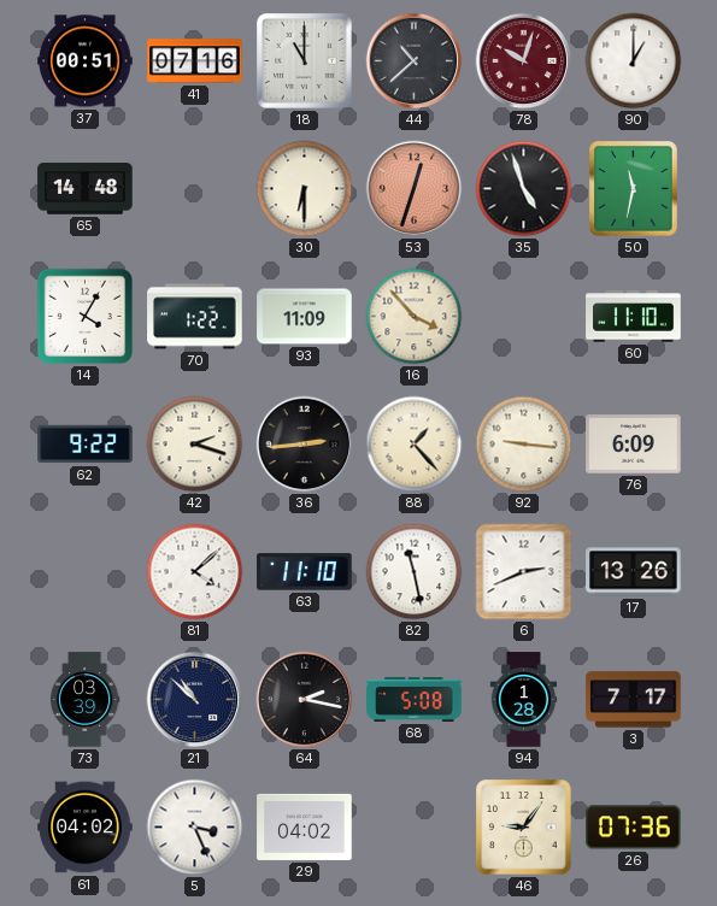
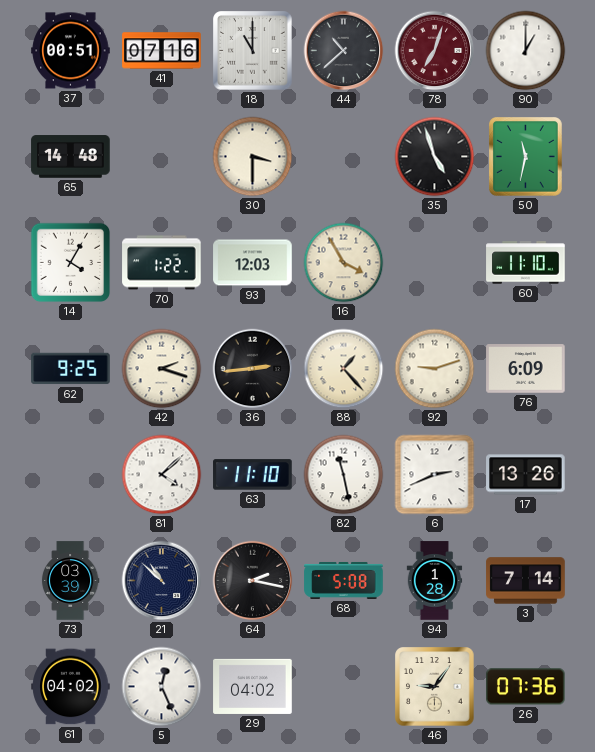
78: 10:03 -> 7:03
30: 6:30 -> 3:30
53: 12:33 -> none
93: 11:09 -> 12:03
16: 3:53 -> 3:55
62: 9:22 -> 9:25
92: 9:16 -> 9:12
3: 7:17 -> 7:14
5: 3:26 -> 12:26
